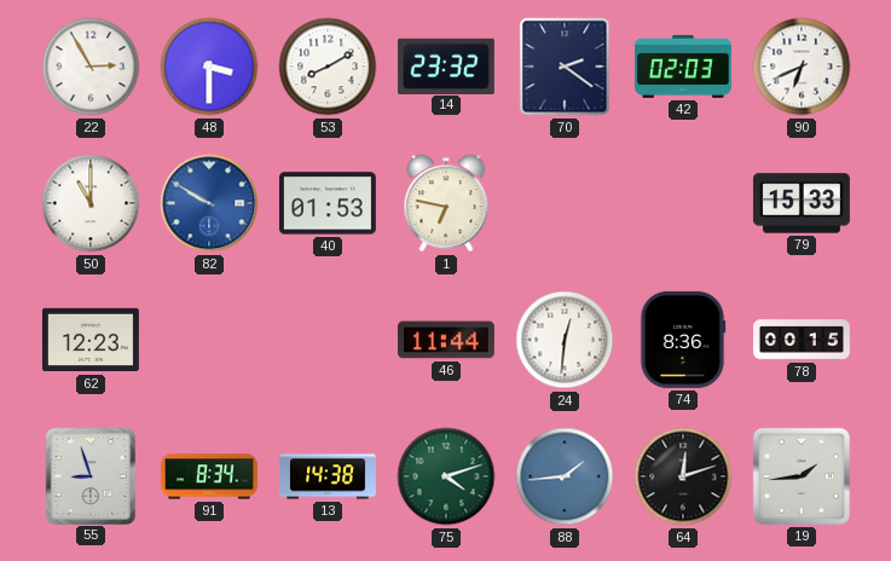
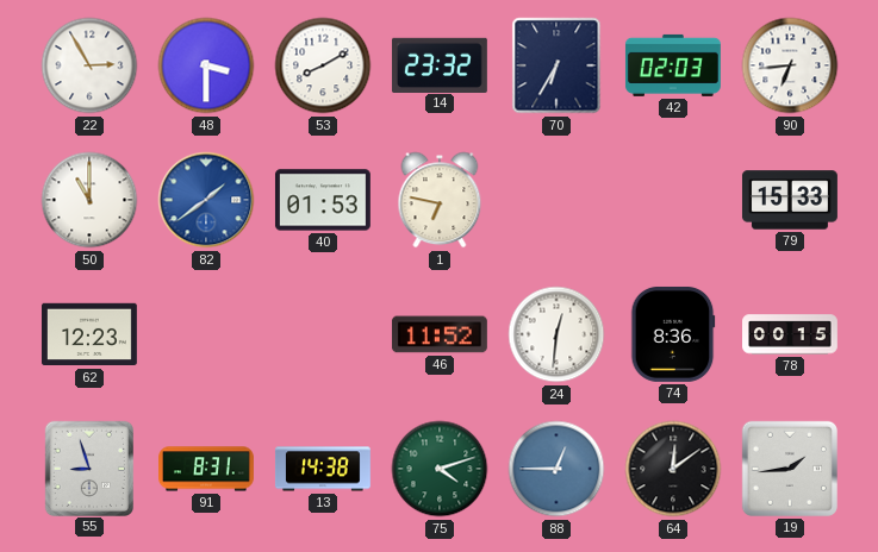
70: 2:21 -> 6:35
90: 6:41 -> 6:44
82: 9:50 -> 1:39
46: 11:44 -> 11:52
91: 8:34 -> 8:31
88: 1:44 -> 12:45
64: 12:12 -> 12:09
